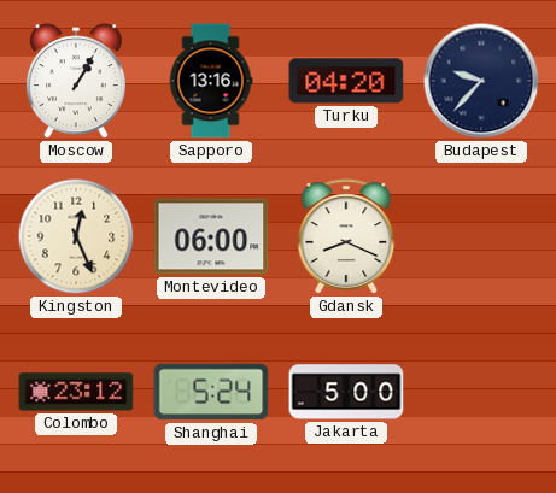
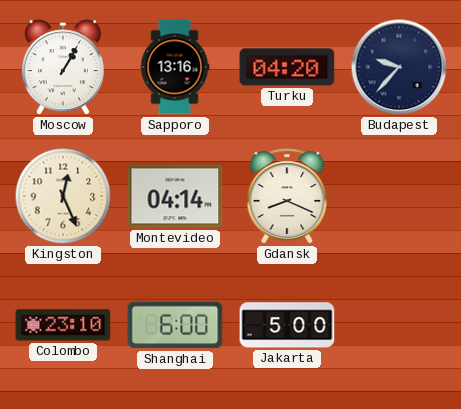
Montevideo: 06:00 -> 04:14
Colombo: 23:12 -> 23:10
Shanghai: 5:24 -> 6:00
